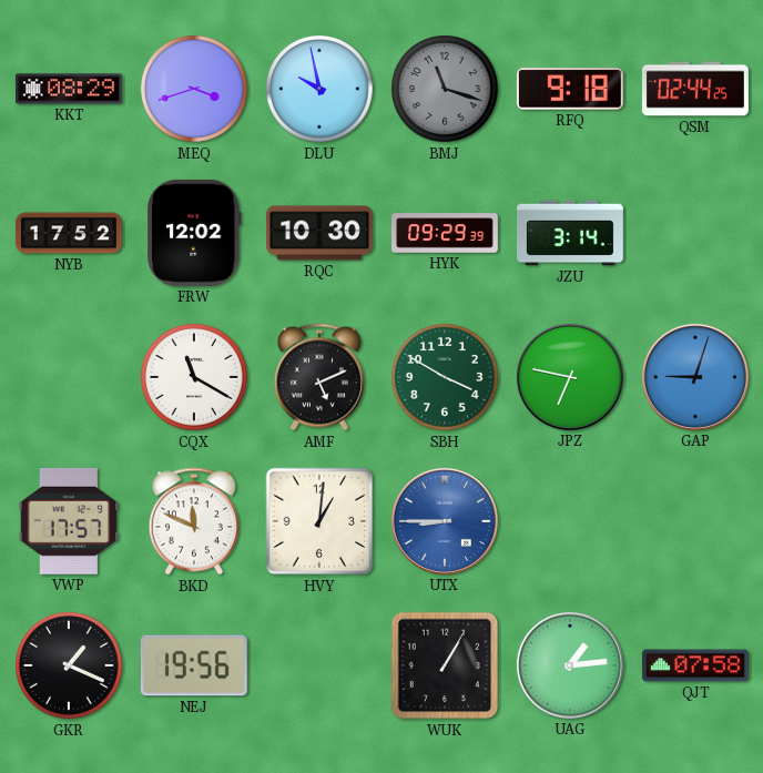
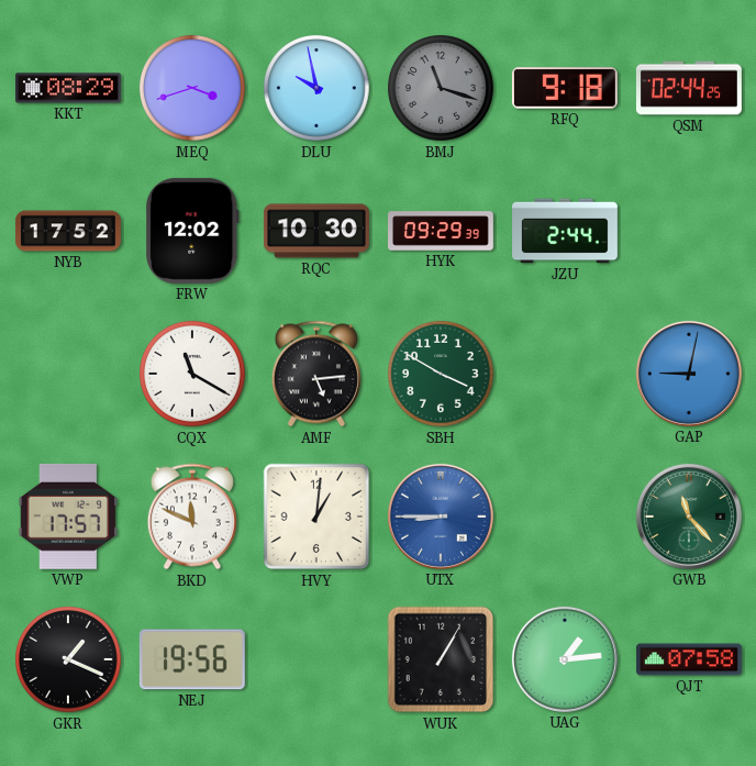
JZU: 3:14 -> 2:44
AMF: 5:11 -> 5:14
JPZ: 6:47 -> none
GAP: 9:03 -> 9:02
GWB: none -> 11:23
